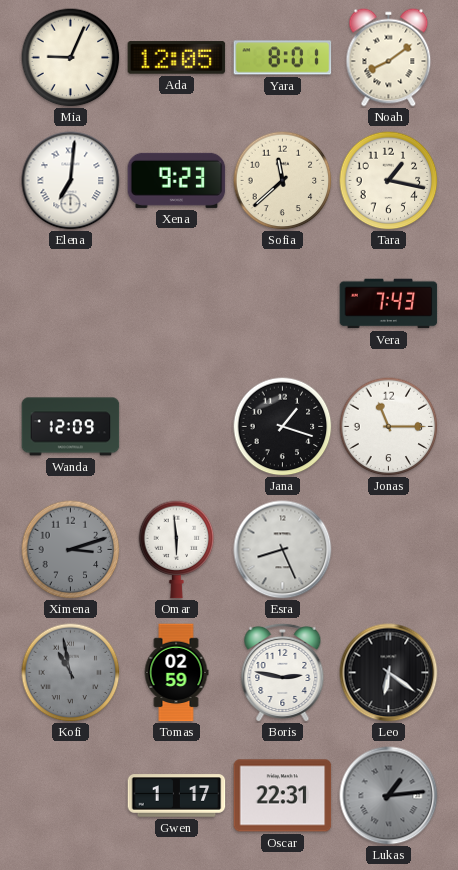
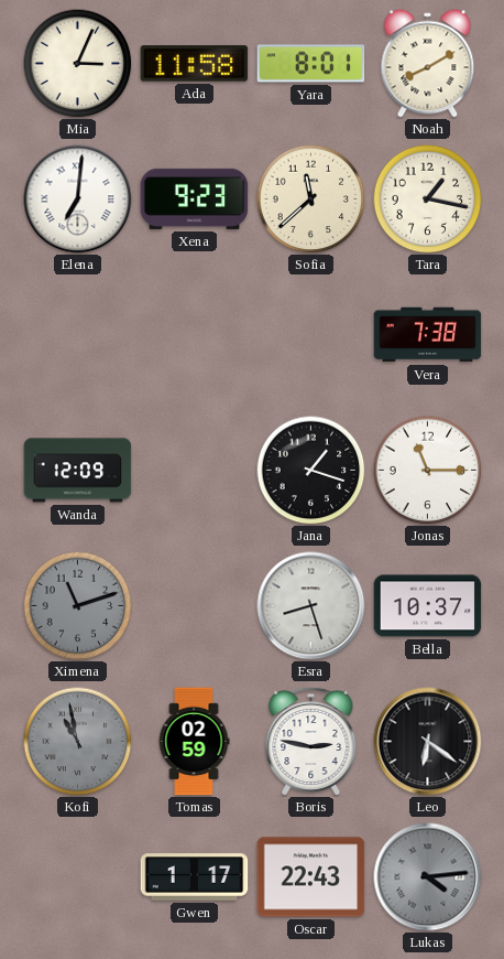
Mia: 9:04 -> 3:04
Ada: 12:05 -> 11:58
Noah: 8:09 -> 8:10
Vera: 7:43 -> 7:38
Ximena: 3:12 -> 11:12
Omar: 5:59 -> none
Esra: 8:26 -> 8:27
Bella: none -> 10:37
Oscar: 22:31 -> 22:43
Lukas: 1:14 -> 4:14
